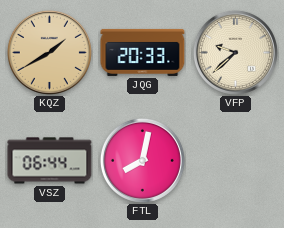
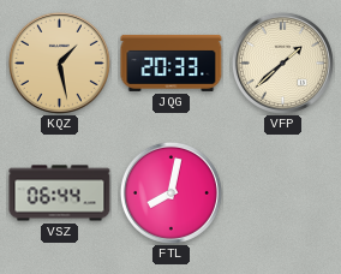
KQZ: 1:40 -> 1:28
VFP: 9:38 -> 1:38
